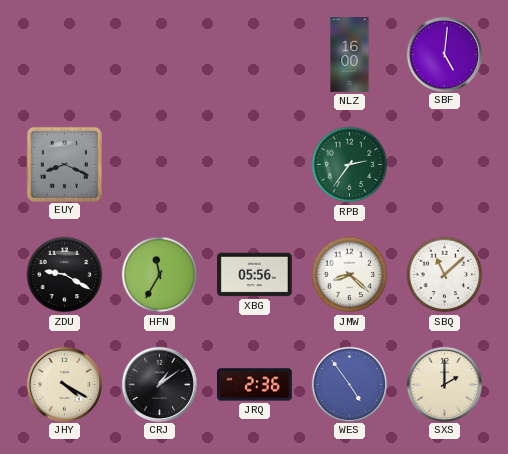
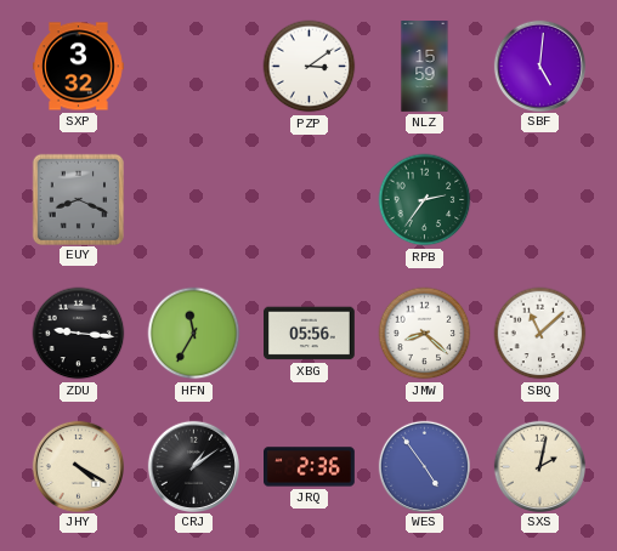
SXP: none -> 3:32
PZP: none -> 3:09
NLZ: 16:00 -> 15:59
ZDU: 9:20 -> 9:16
SXS: 2:00 -> 2:02
